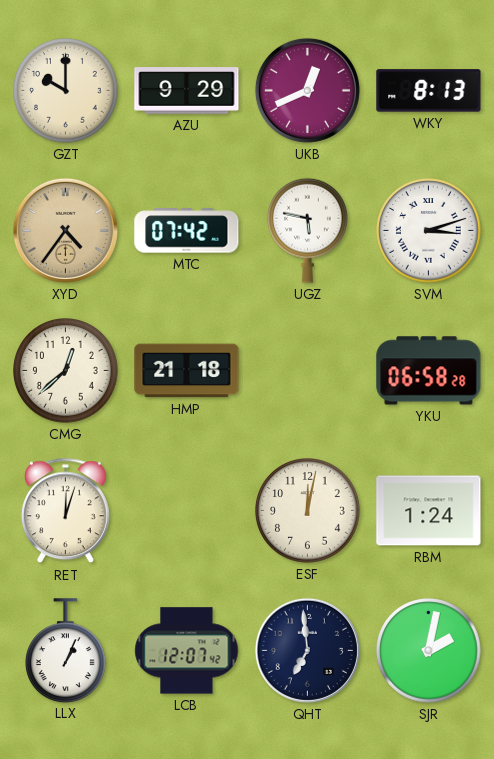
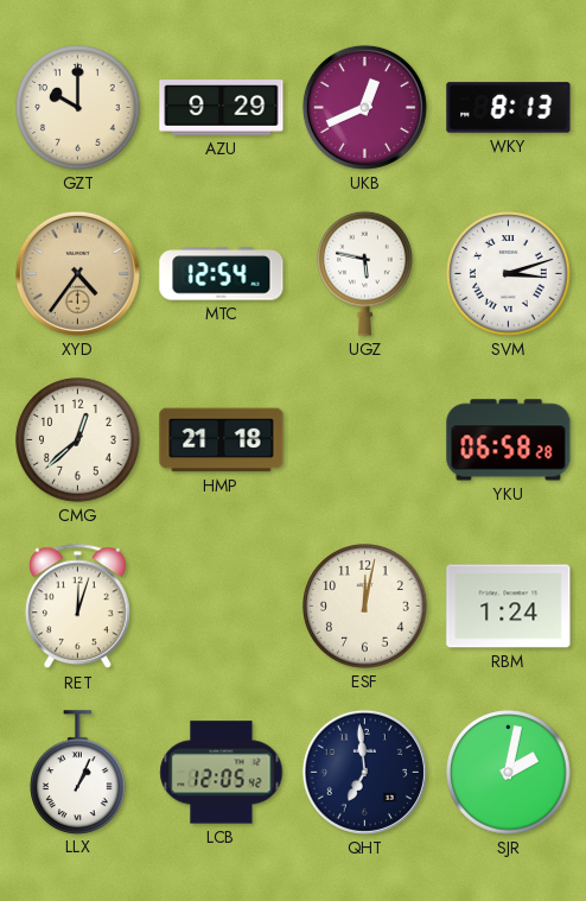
MTC: 07:42 -> 12:54
LCB: 12:07 -> 12:05
